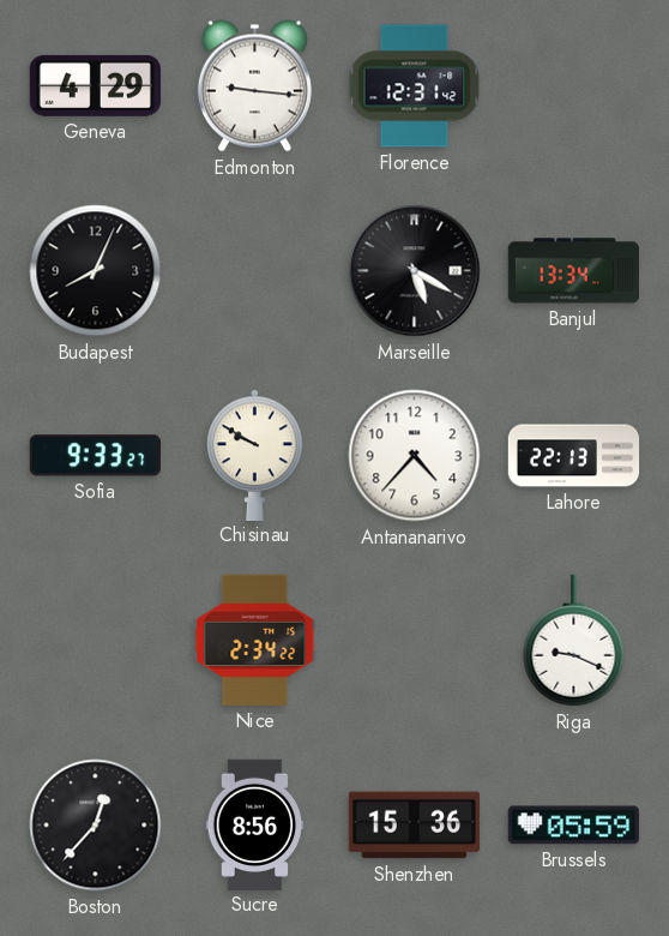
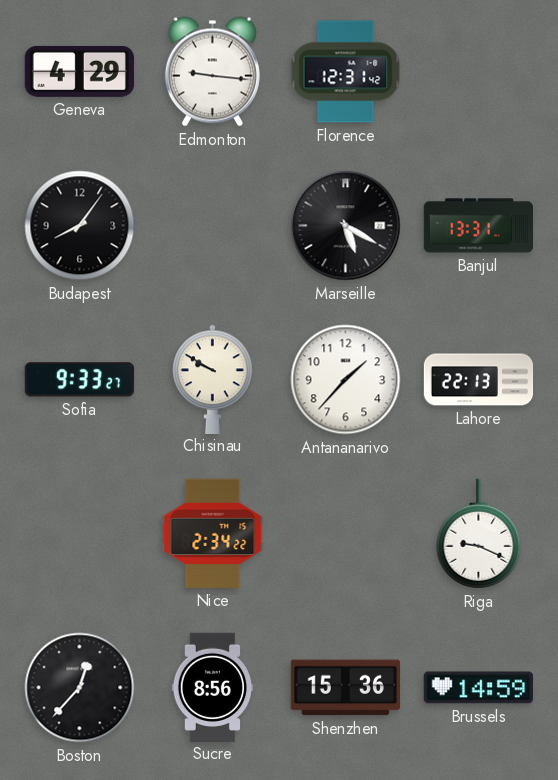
Budapest: 8:04 -> 8:06
Banjul: 13:34 -> 13:31
Antananarivo: 4:37 -> 1:37
Brussels: 05:59 -> 14:59
